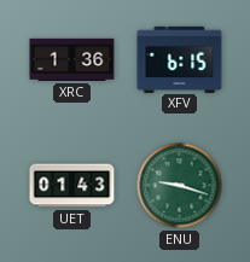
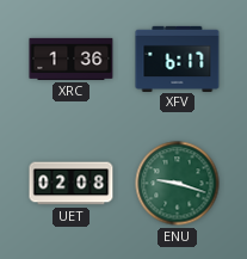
XFV: 6:15 -> 6:17
UET: 01:43 -> 02:08
